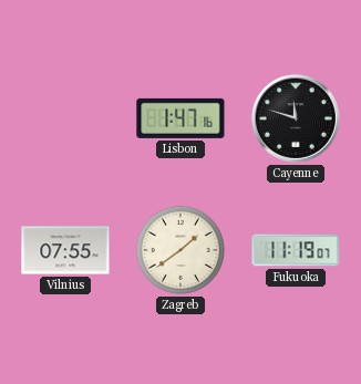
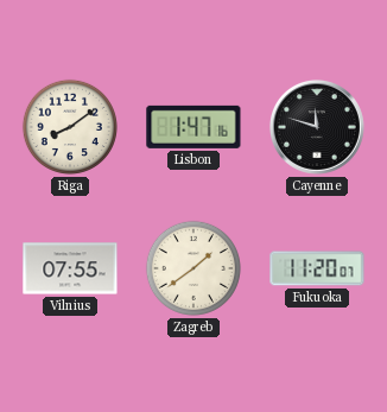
Riga: none -> 8:09
Fukuoka: 11:19 -> 11:20
